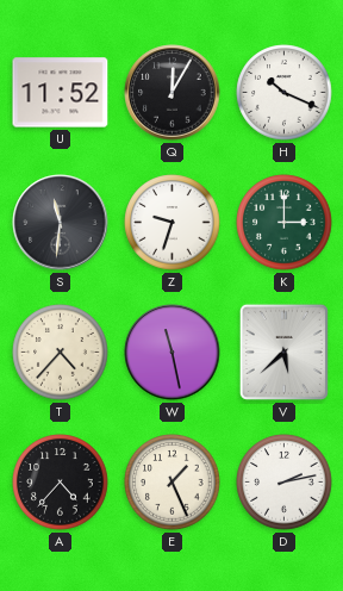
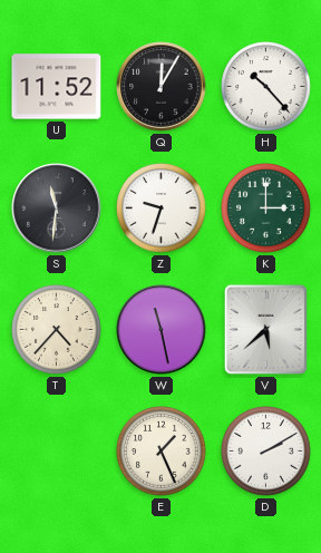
H: 10:19 -> 10:23
A: 4:37 -> none
D: 2:13 -> 2:10
